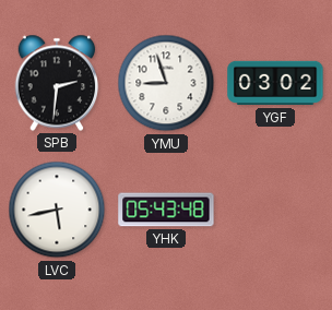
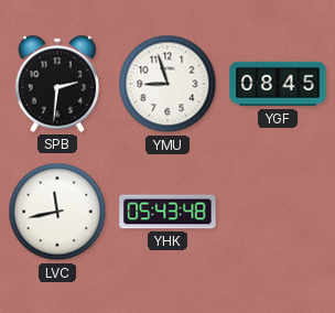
YGF: 03:02 -> 08:45
LVC: 5:43 -> 11:43
